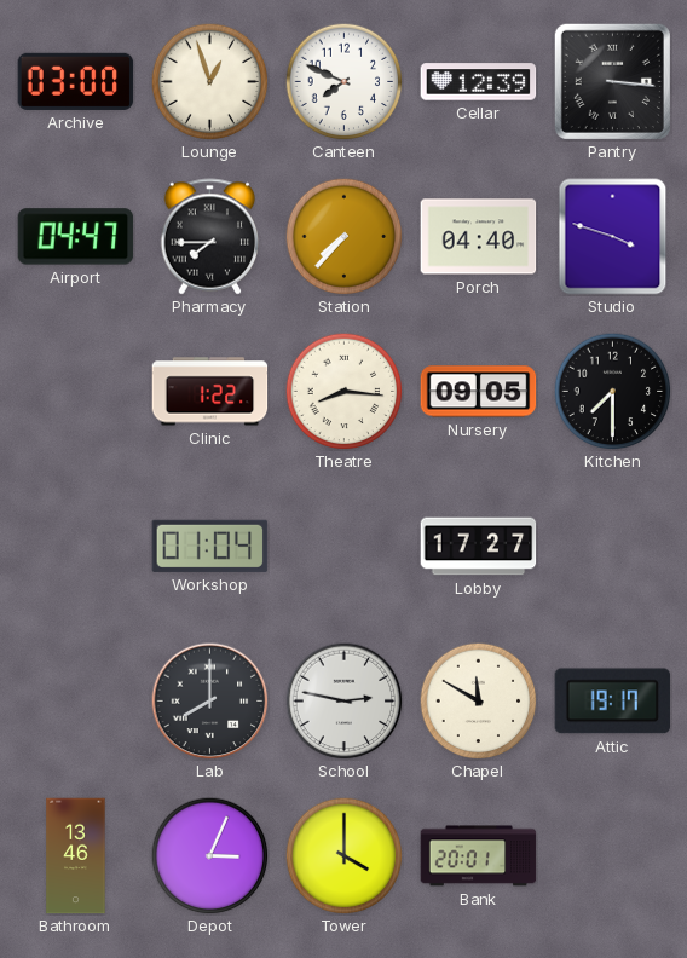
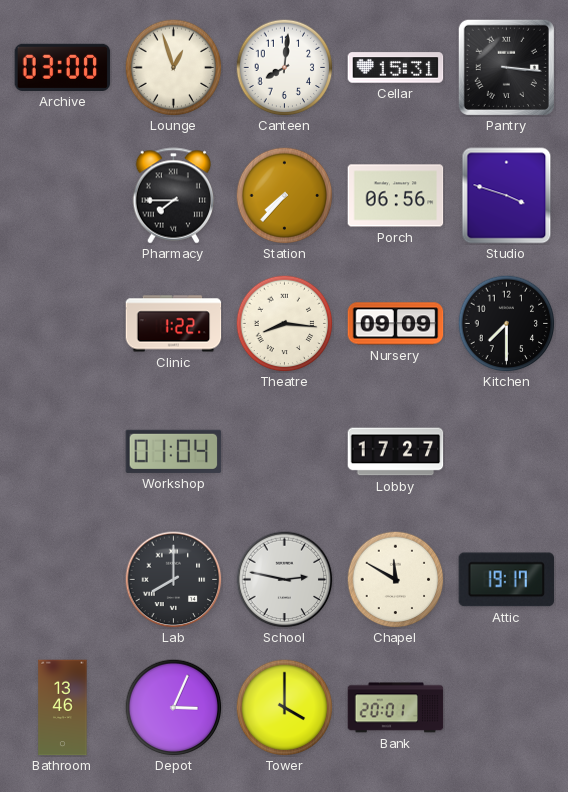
Canteen: 7:49 -> 8:01
Cellar: 12:39 -> 15:31
Airport: 04:47 -> none
Porch: 04:40 -> 06:56
Nursery: 09:05 -> 09:09
